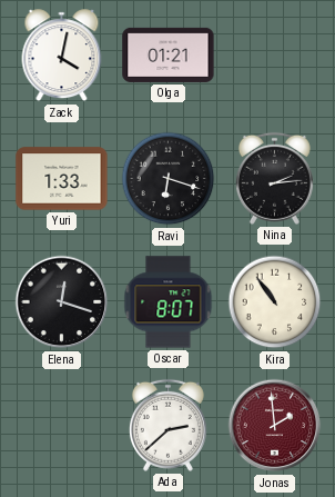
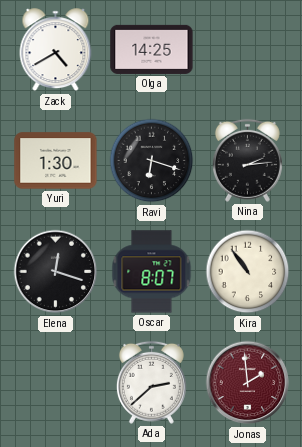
Zack: 4:02 -> 4:40
Olga: 01:21 -> 14:25
Yuri: 1:33 -> 1:30
